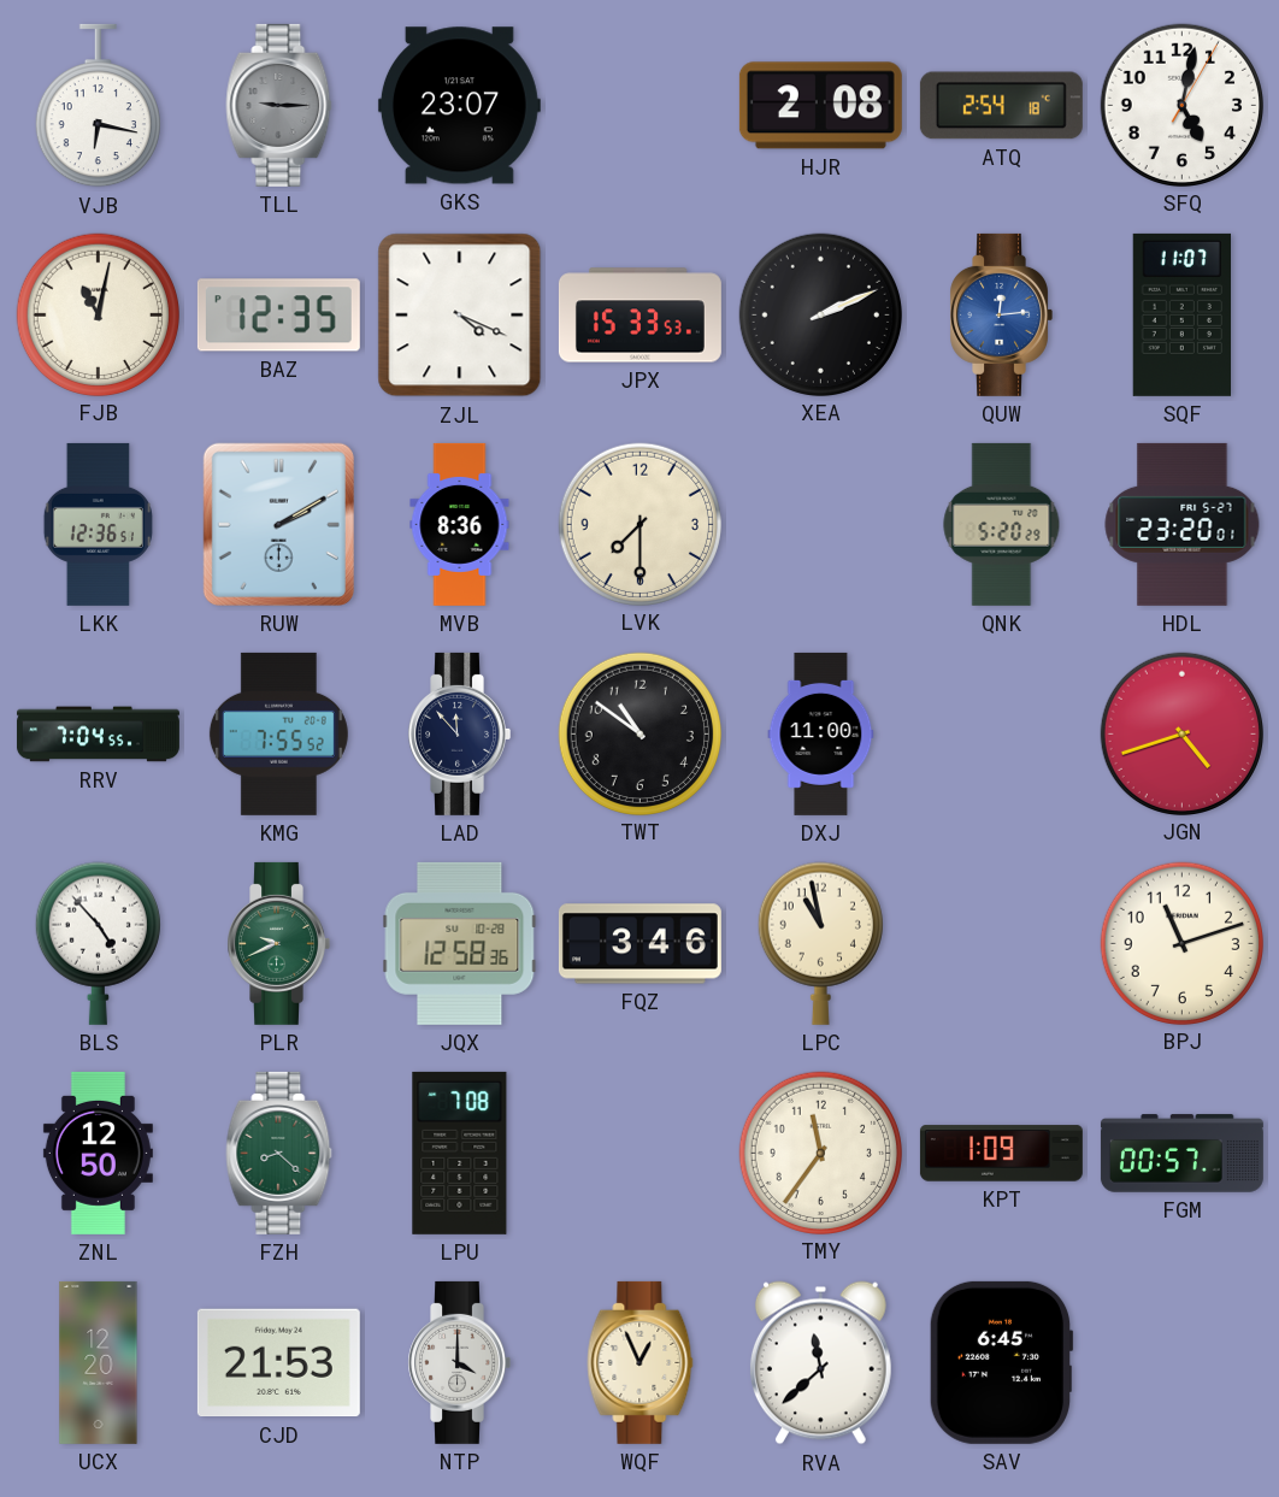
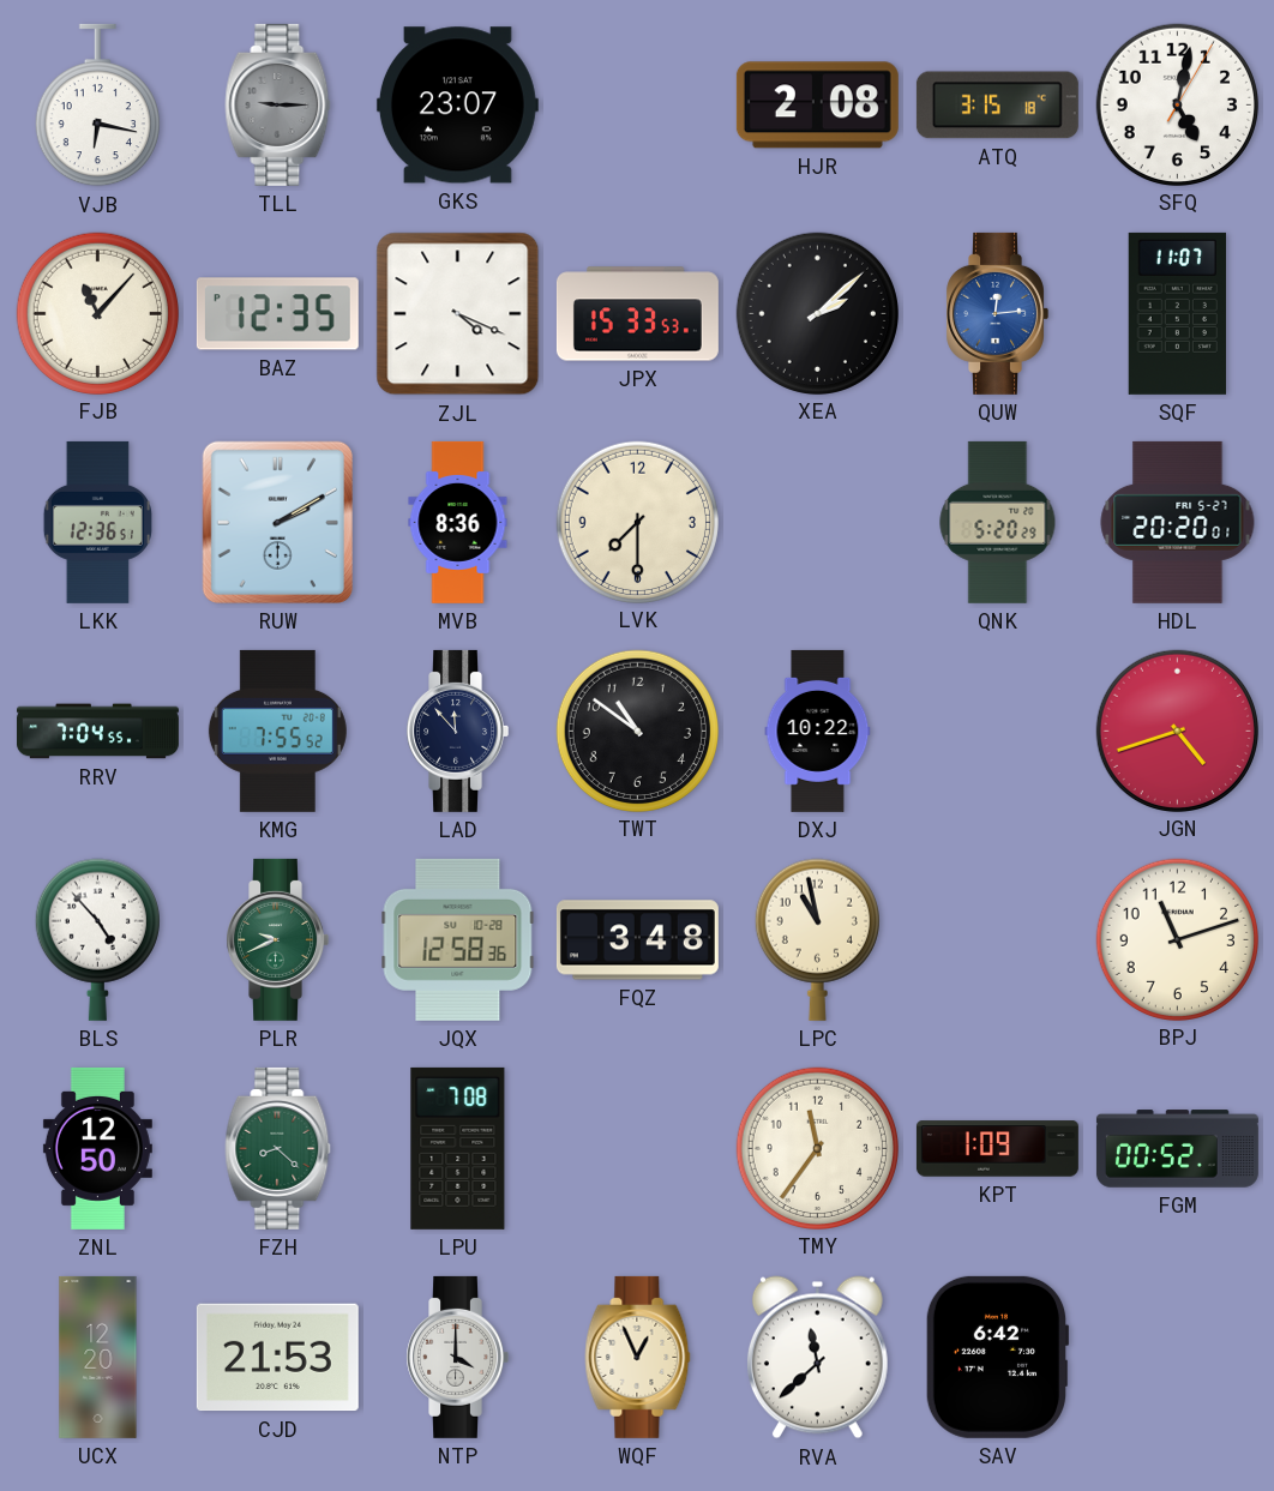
ATQ: 2:54 -> 3:15
FJB: 11:02 -> 11:07
XEA: 2:11 -> 2:08
HDL: 23:20 -> 20:20
DXJ: 11:00 -> 10:22
FQZ: 3:46 -> 3:48
FGM: 00:57 -> 00:52
SAV: 6:45 -> 6:42
